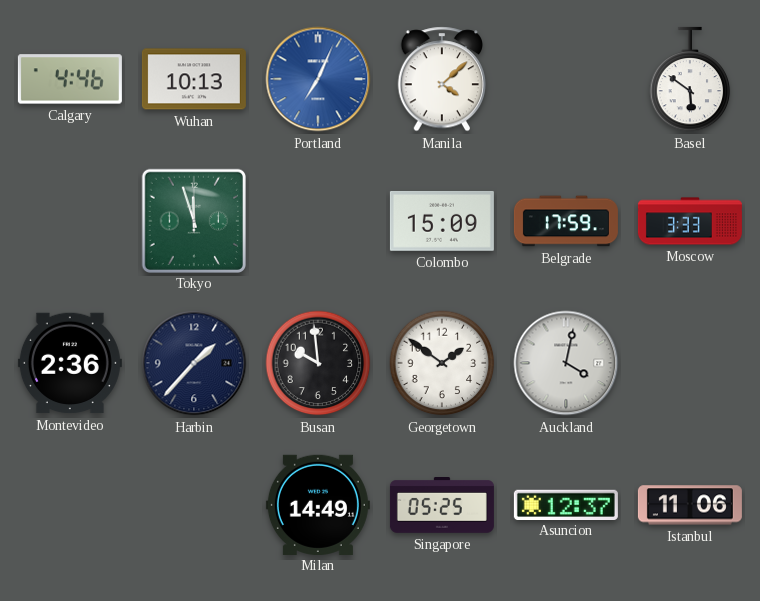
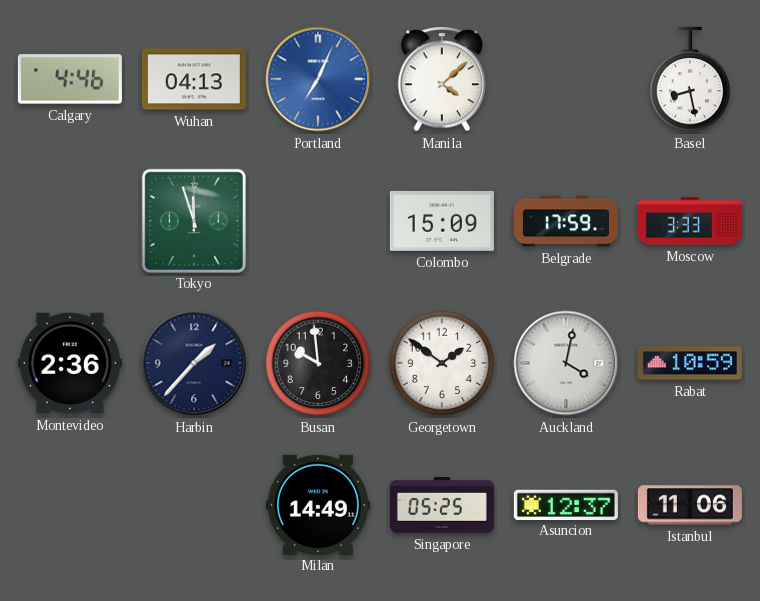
Wuhan: 10:13 -> 04:13
Basel: 5:51 -> 8:28
Rabat: none -> 10:59
